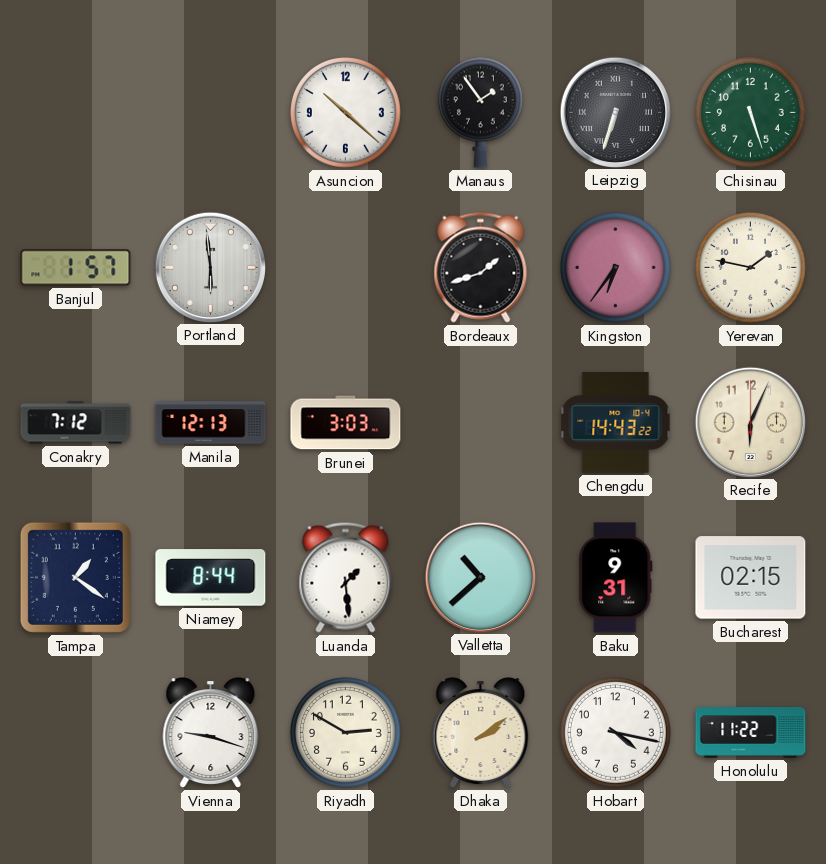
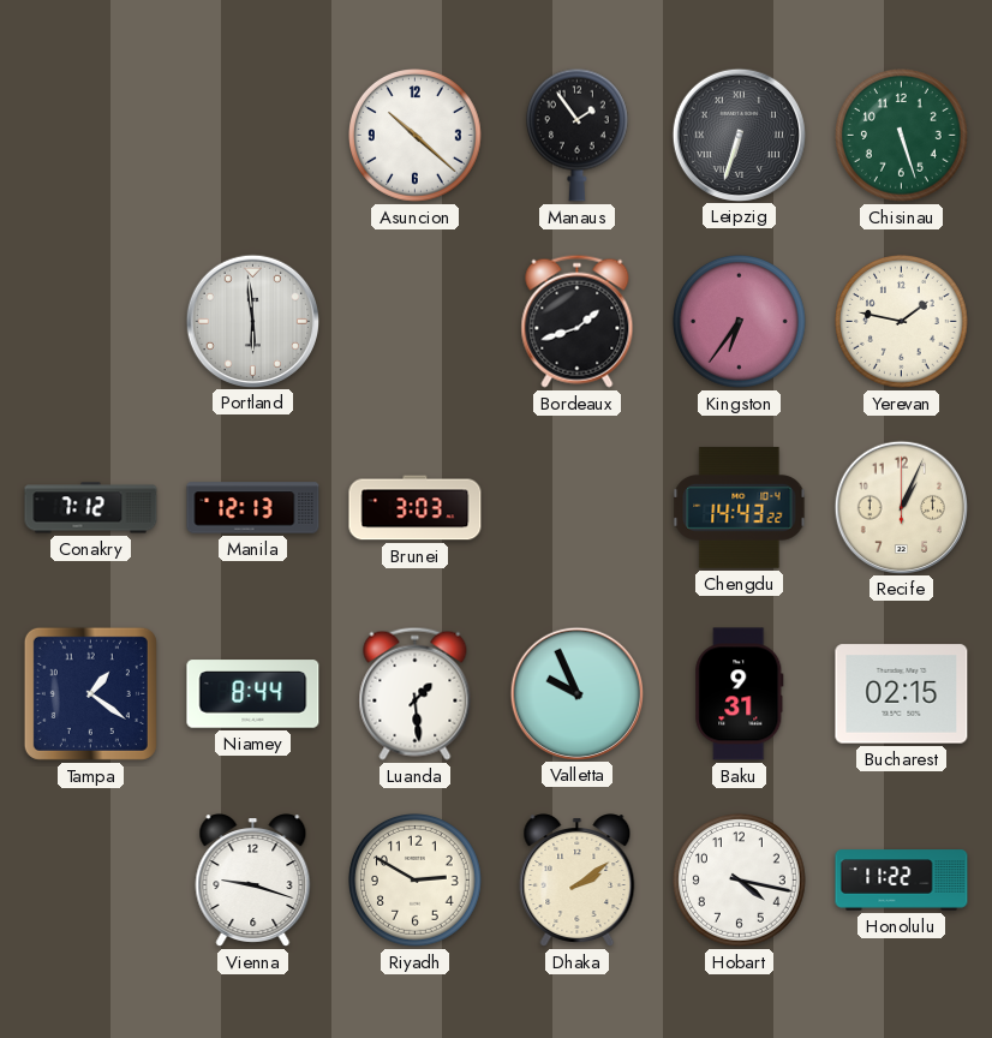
Banjul: 1:57 -> none
Recife: 6:04 -> 1:04
Valletta: 10:38 -> 9:56
